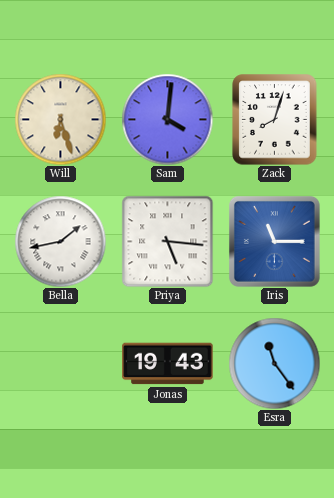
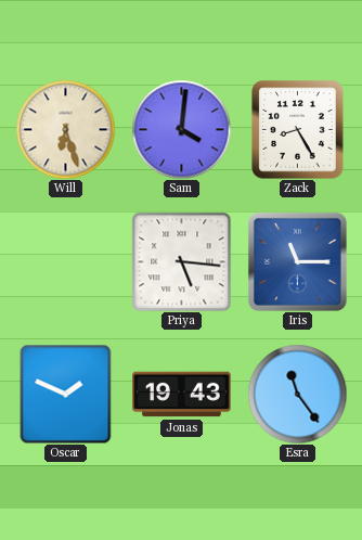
Zack: 8:03 -> 8:25
Bella: 1:43 -> none
Oscar: none -> 1:49
